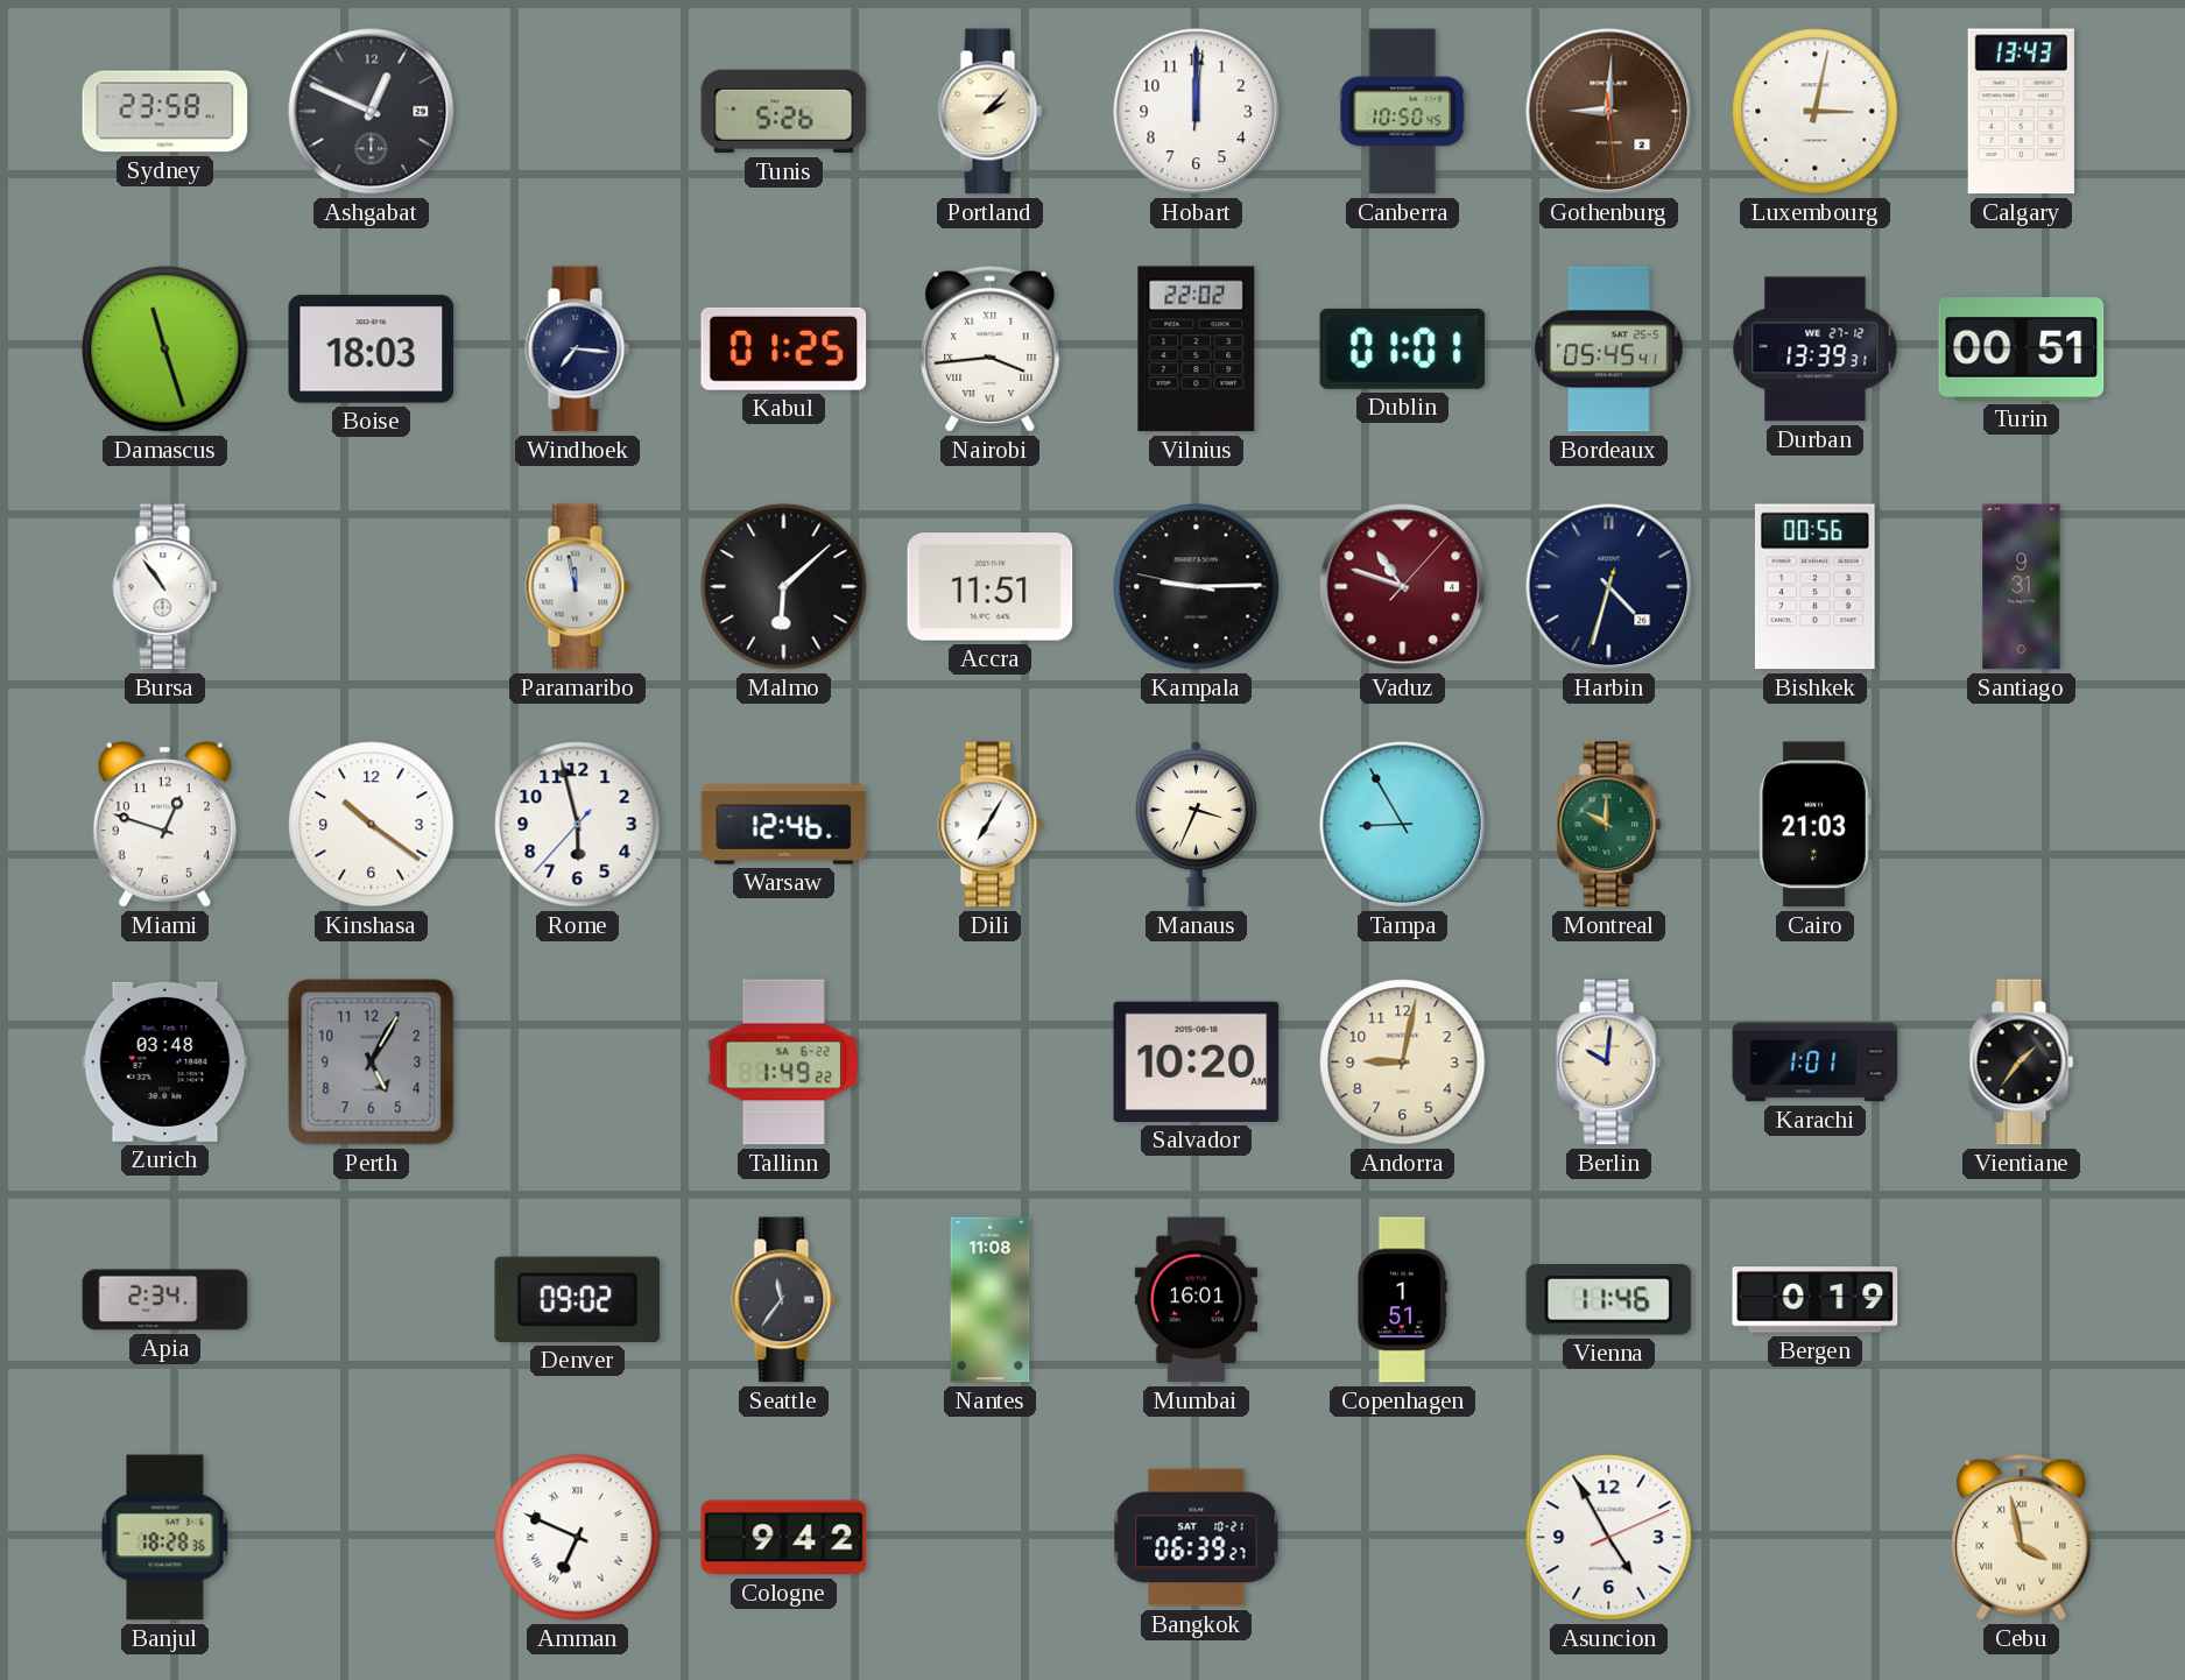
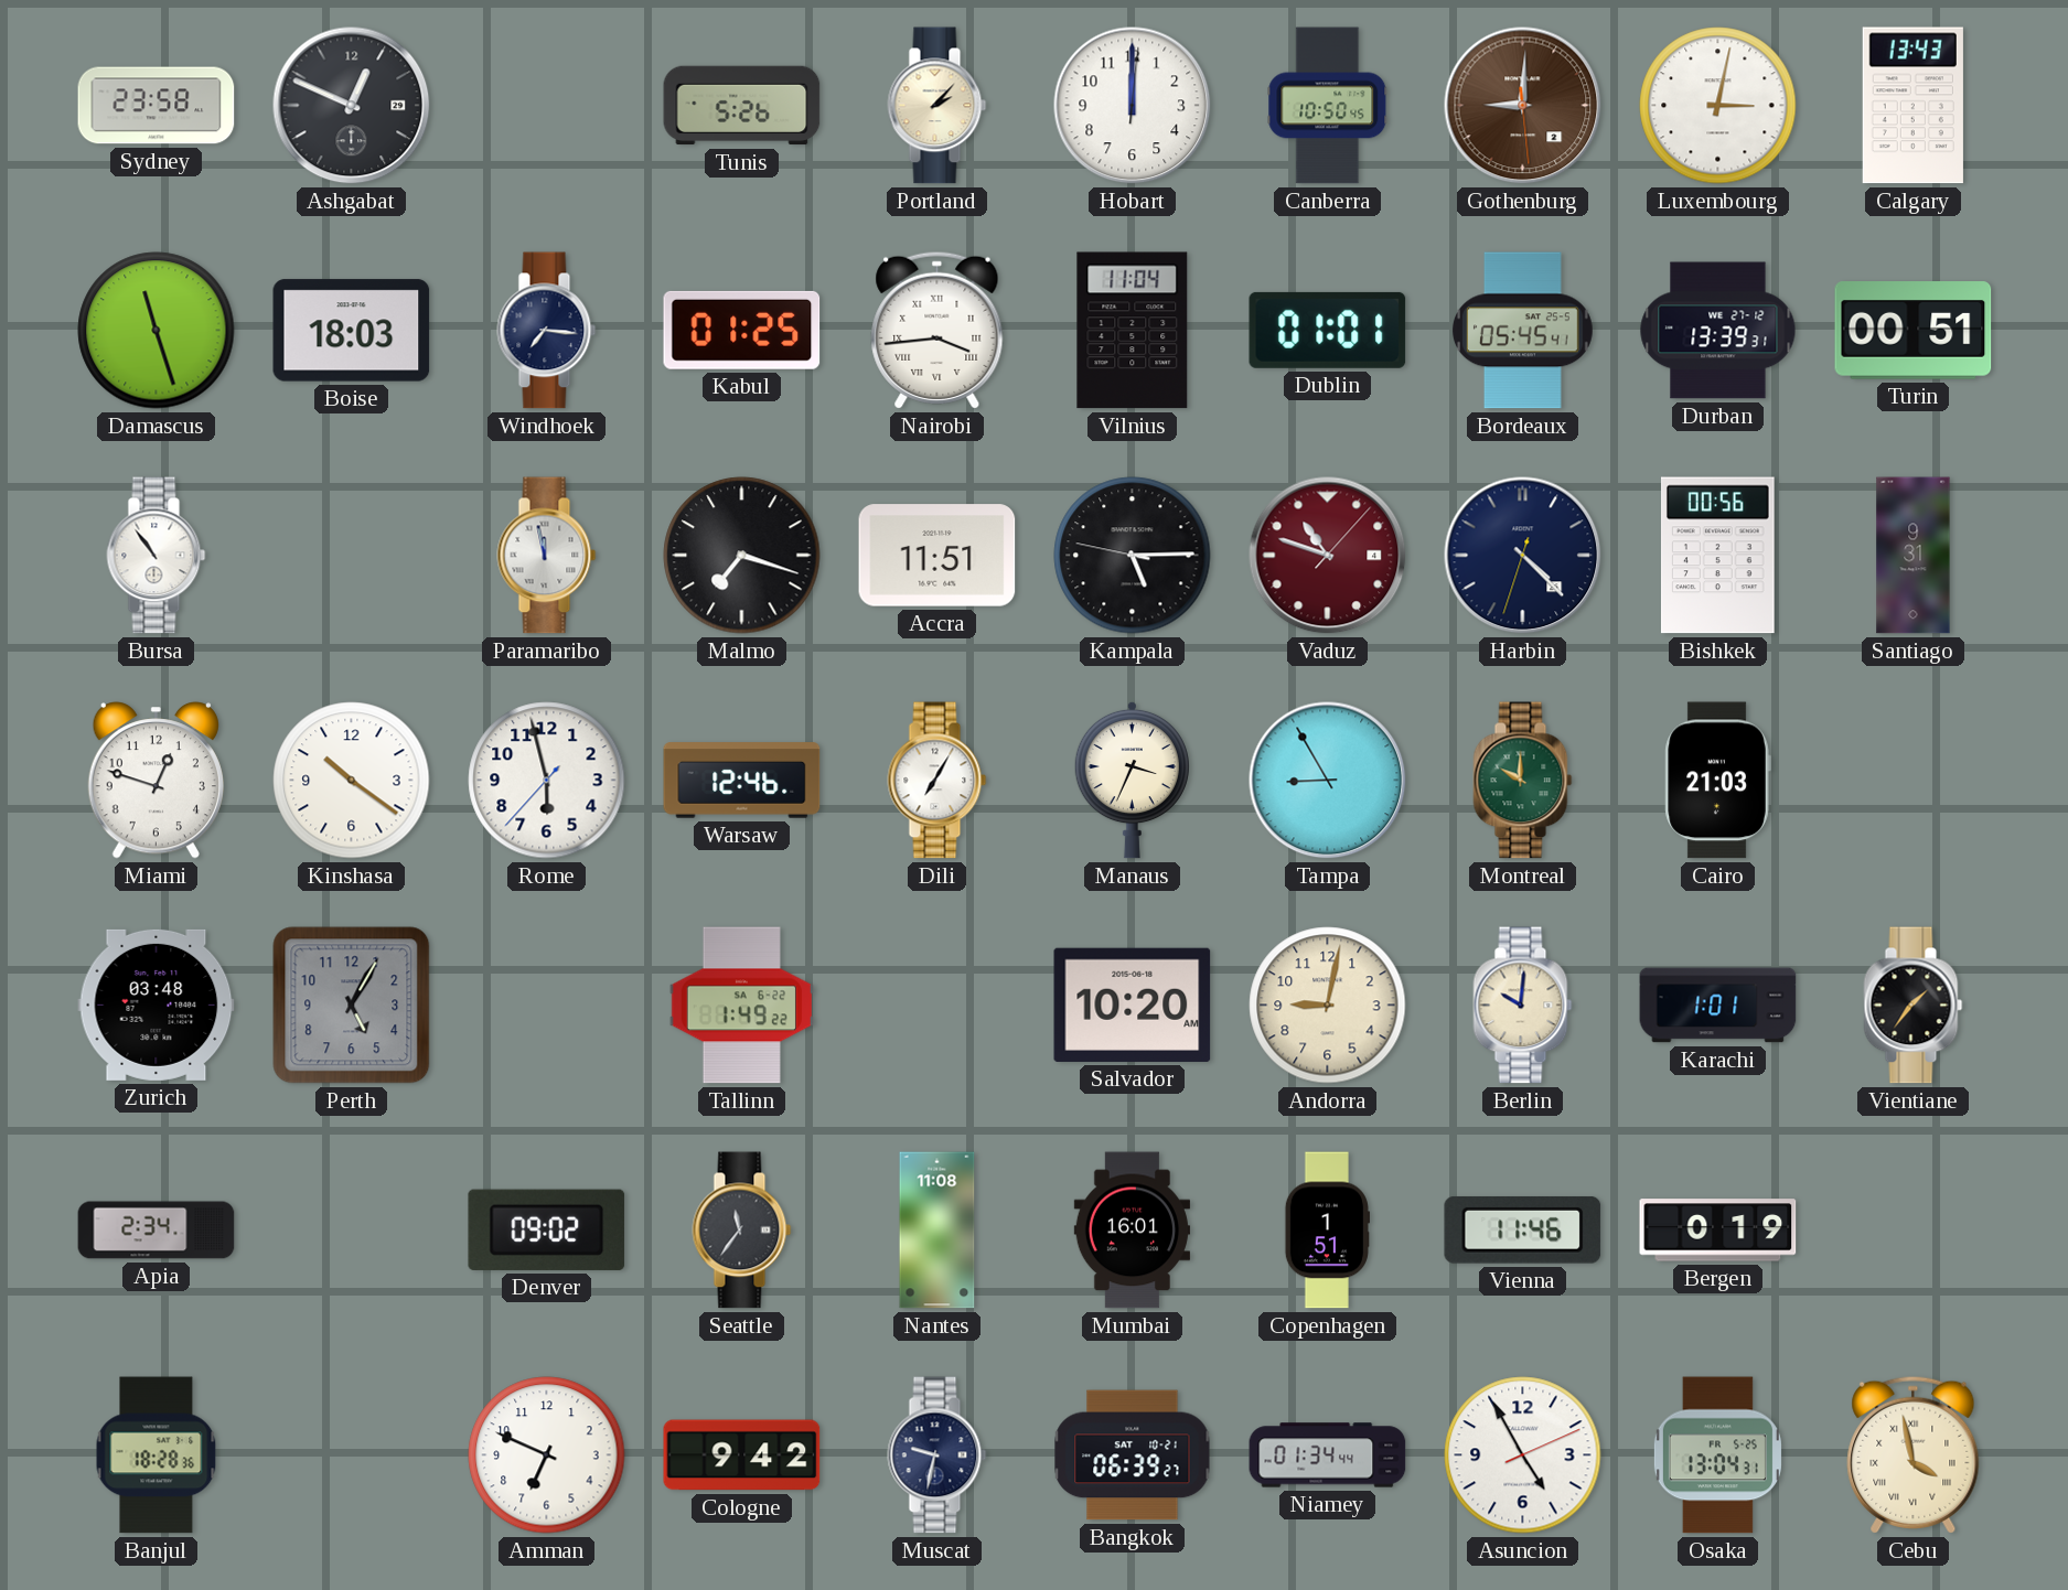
Vilnius: 22:02 -> 11:04
Malmo: 6:08 -> 7:18
Kampala: 9:14 -> 5:14
Harbin: 4:32 -> 4:22
Amman numerals: Roman -> Arabic
Muscat: none -> 9:32
Niamey: none -> 01:34
Osaka: none -> 13:04
